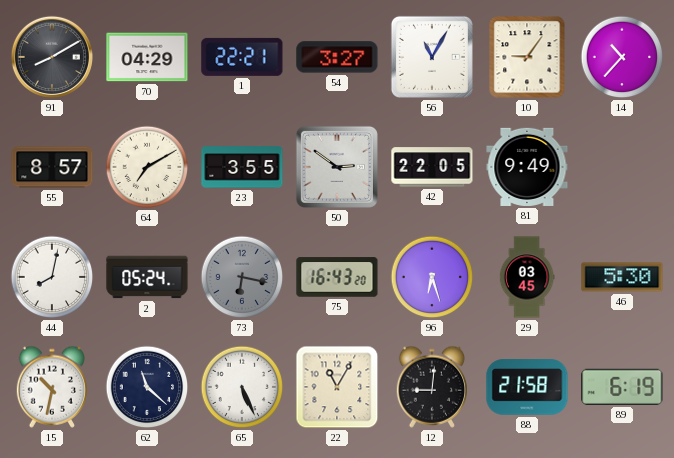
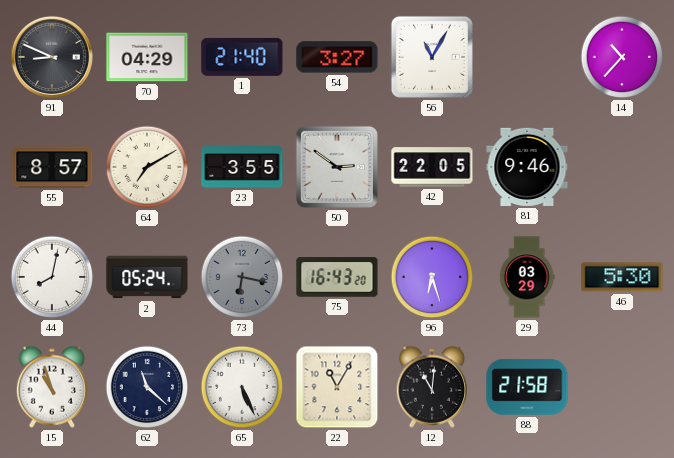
91: 8:10 -> 8:49
1: 22:21 -> 21:40
10: 9:06 -> none
81: 9:49 -> 9:46
29: 03:45 -> 03:29
15: 10:32 -> 10:57
12: 9:01 -> 11:01
89: 6:19 -> none
